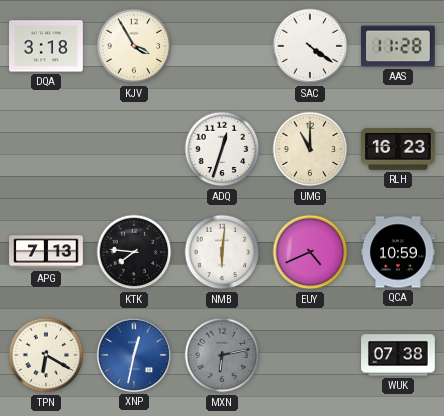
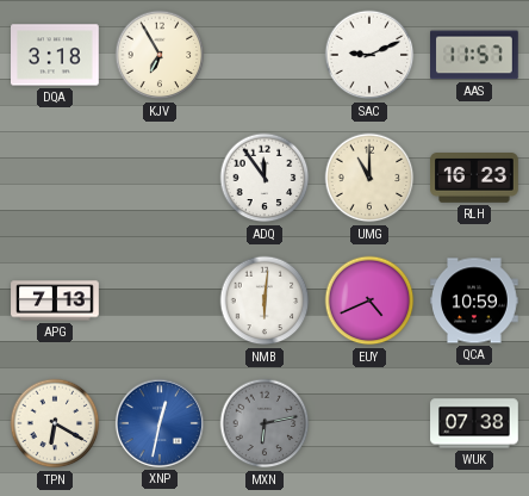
KJV: 3:55 -> 6:55
SAC: 4:21 -> 9:11
AAS: 11:28 -> 11:57
ADQ: 12:33 -> 11:54
KTK: 7:46 -> none
